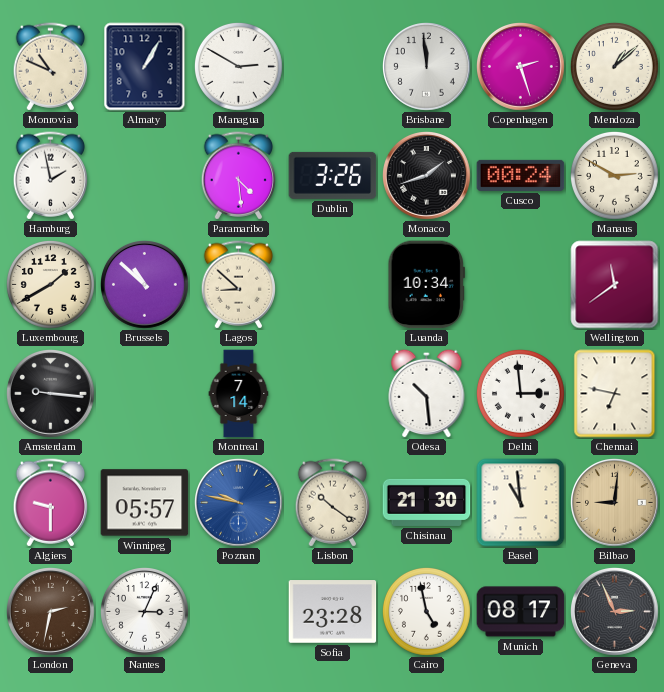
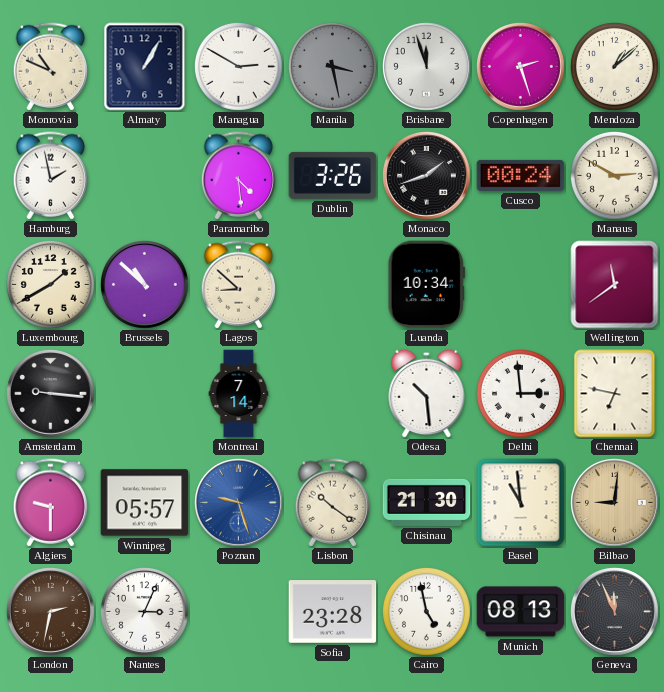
Manila: none -> 3:28
Brisbane: 11:59 -> 11:57
Poznan: 9:47 -> 9:27
Munich: 08:17 -> 08:13
Geneva: 2:56 -> 11:56
